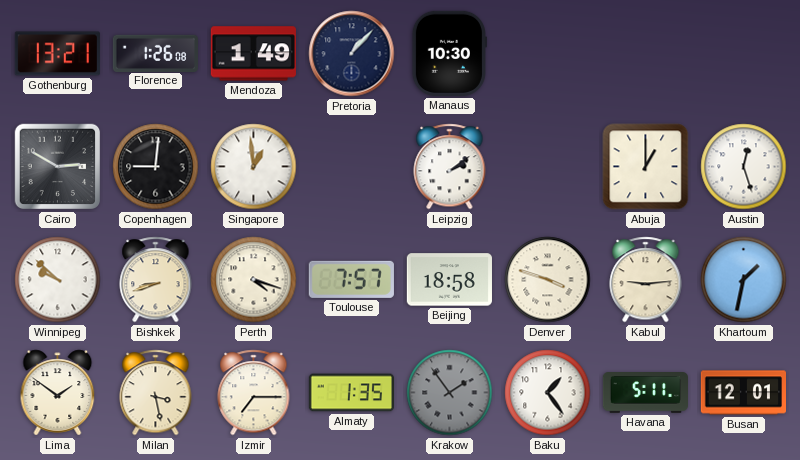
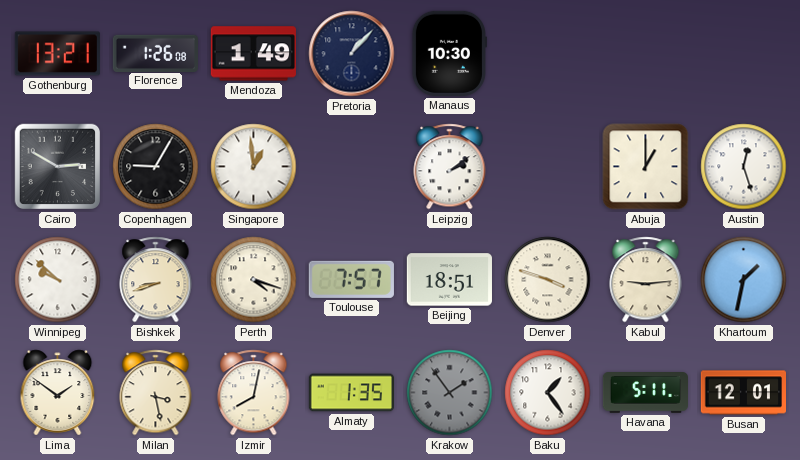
Copenhagen: 9:01 -> 9:05
Beijing: 18:58 -> 18:51
Izmir: 7:15 -> 8:02
